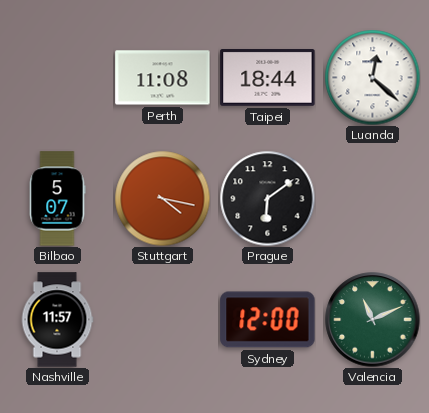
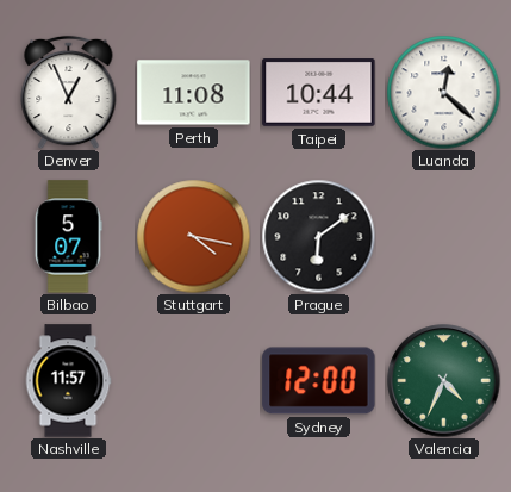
Denver: none -> 12:56
Taipei: 18:44 -> 10:44
Valencia: 11:11 -> 4:34
